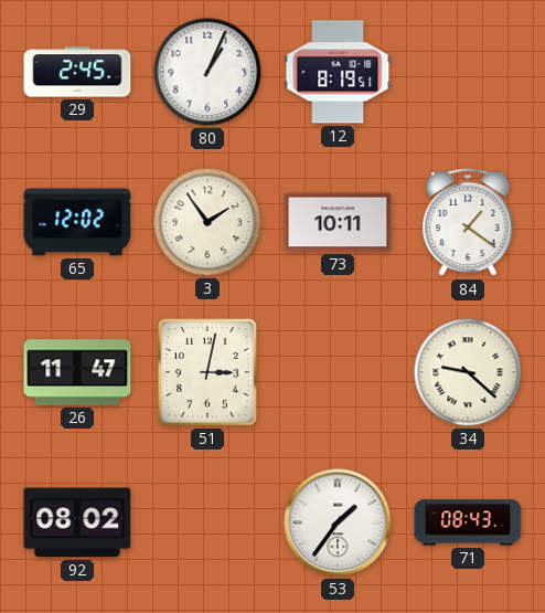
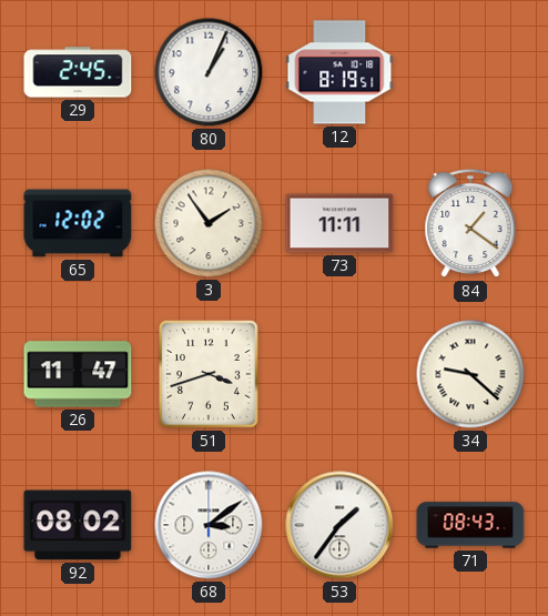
73: 10:11 -> 11:11
51: 3:02 -> 3:42
68: none -> 3:09
